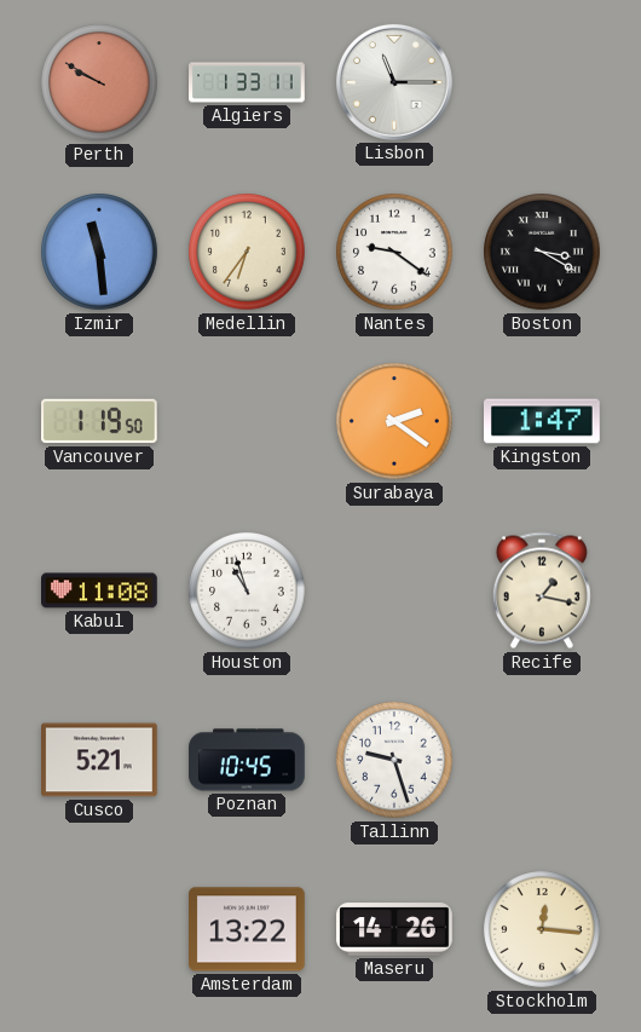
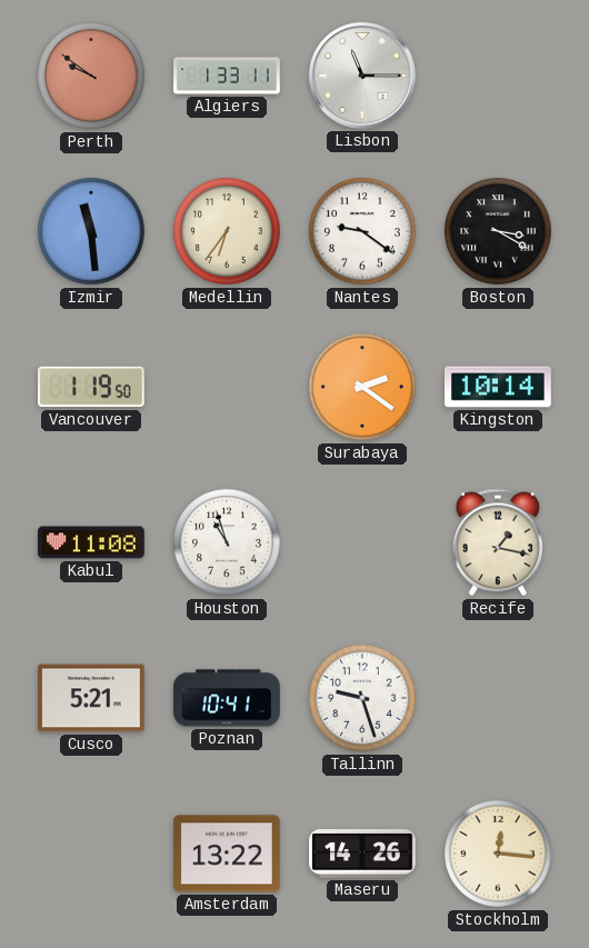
Perth: 9:50 -> 9:51
Kingston: 1:47 -> 10:14
Poznan: 10:45 -> 10:41
